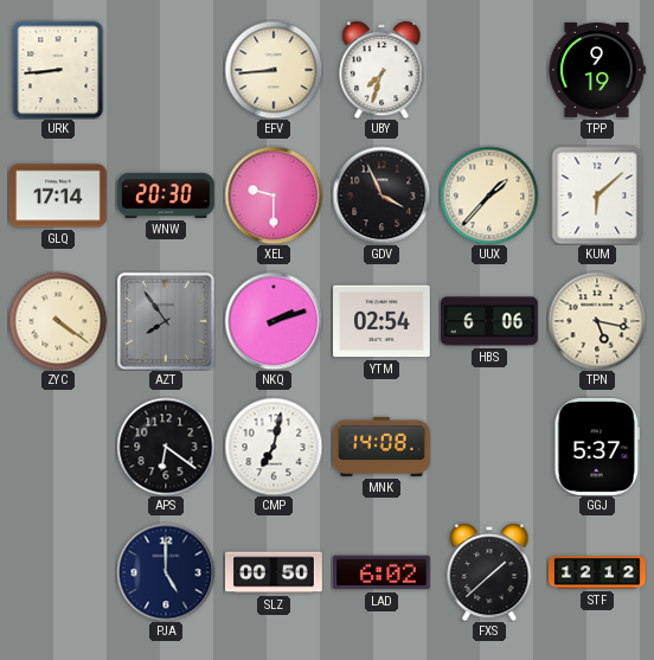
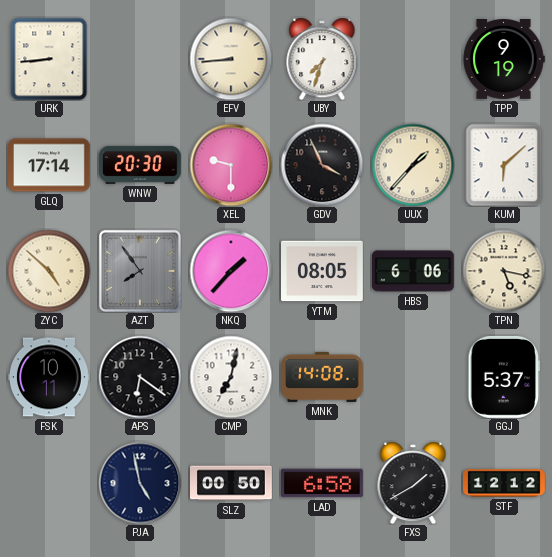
ZYC: 4:21 -> 4:52
NKQ: 2:12 -> 1:37
YTM: 02:54 -> 08:05
FSK: none -> 10:11
PJA: 5:00 -> 4:58
LAD: 6:02 -> 6:58
FXS: 1:38 -> 1:40
